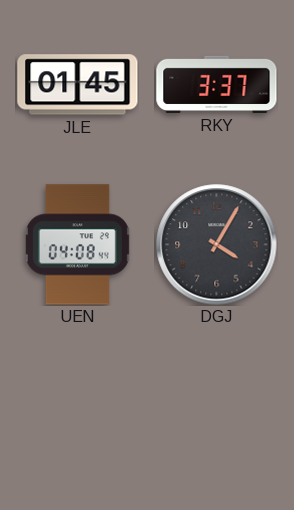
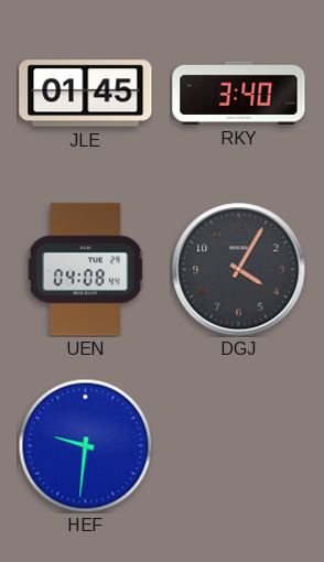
RKY: 3:37 -> 3:40
HEF: none -> 9:31
